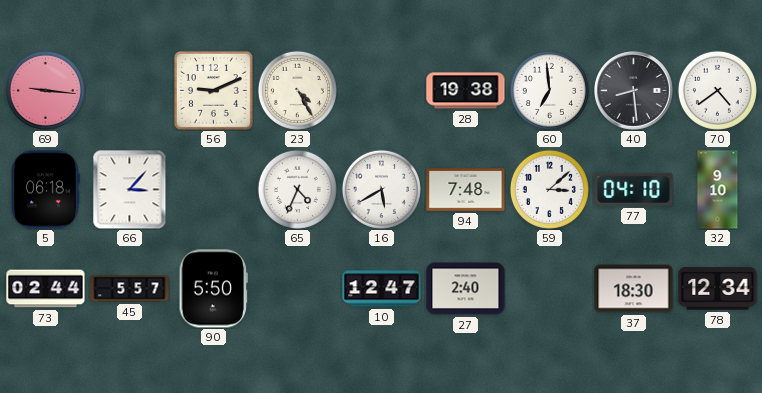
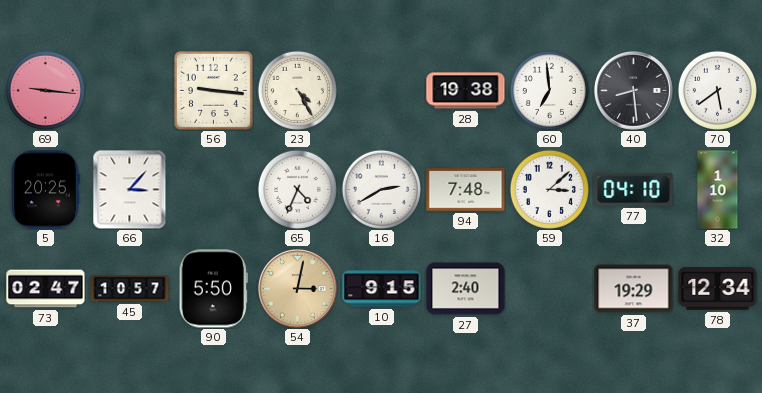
56: 9:11 -> 9:16
70: 4:39 -> 5:39
5: 06:18 -> 20:25
16: 5:40 -> 2:40
32: 9:10 -> 1:10
73: 02:44 -> 02:47
45: 5:57 -> 10:57
54: none -> 3:02
10: 12:47 -> 9:15
37: 18:30 -> 19:29
